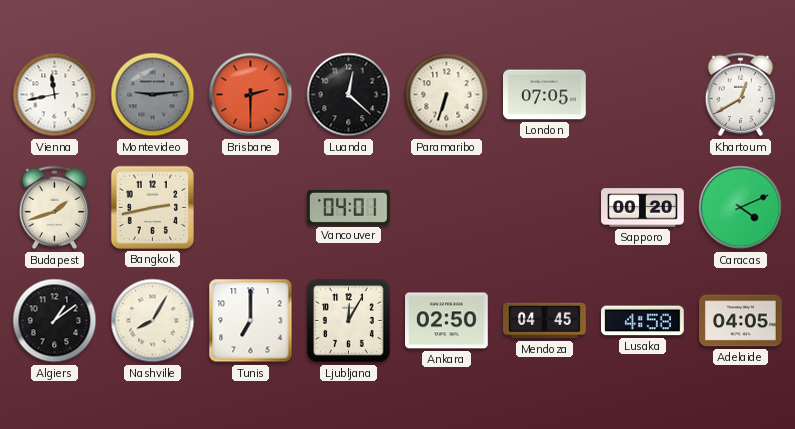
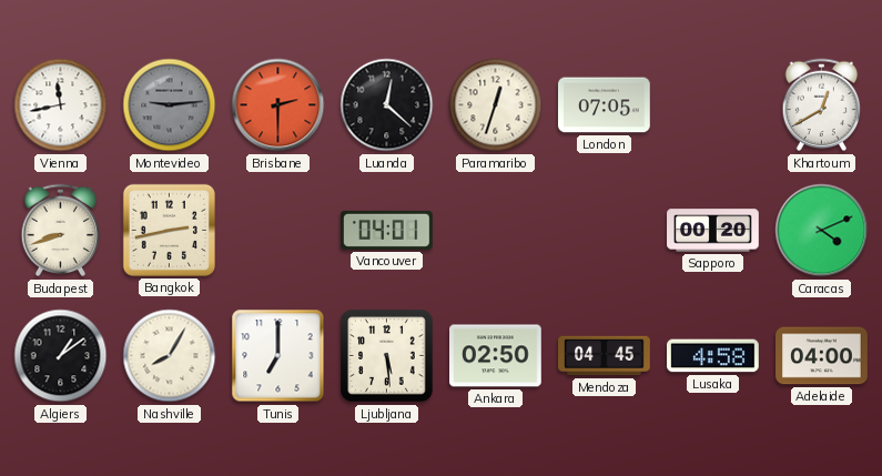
Paramaribo: 6:33 -> 12:33
Budapest: 1:42 -> 8:42
Ljubljana: 12:05 -> 5:29
Adelaide: 04:05 -> 04:00
